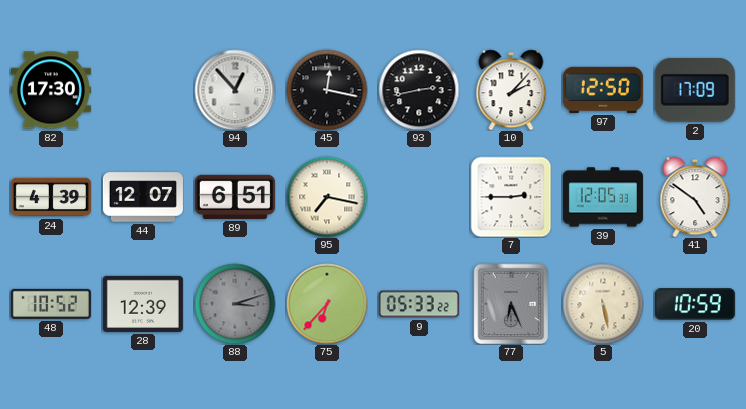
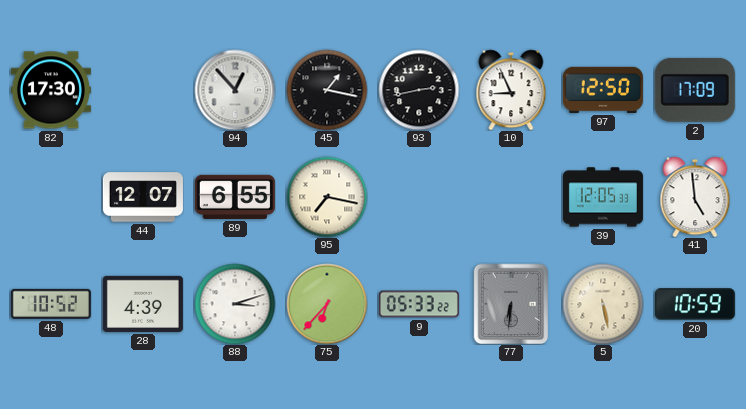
45: 12:17 -> 1:17
10: 2:07 -> 8:56
24: 4:39 -> none
89: 6:51 -> 6:55
7: 2:45 -> none
41: 4:51 -> 4:59
28: 12:39 -> 4:39
88 dial: grey -> white
77: 6:26 -> 6:31
